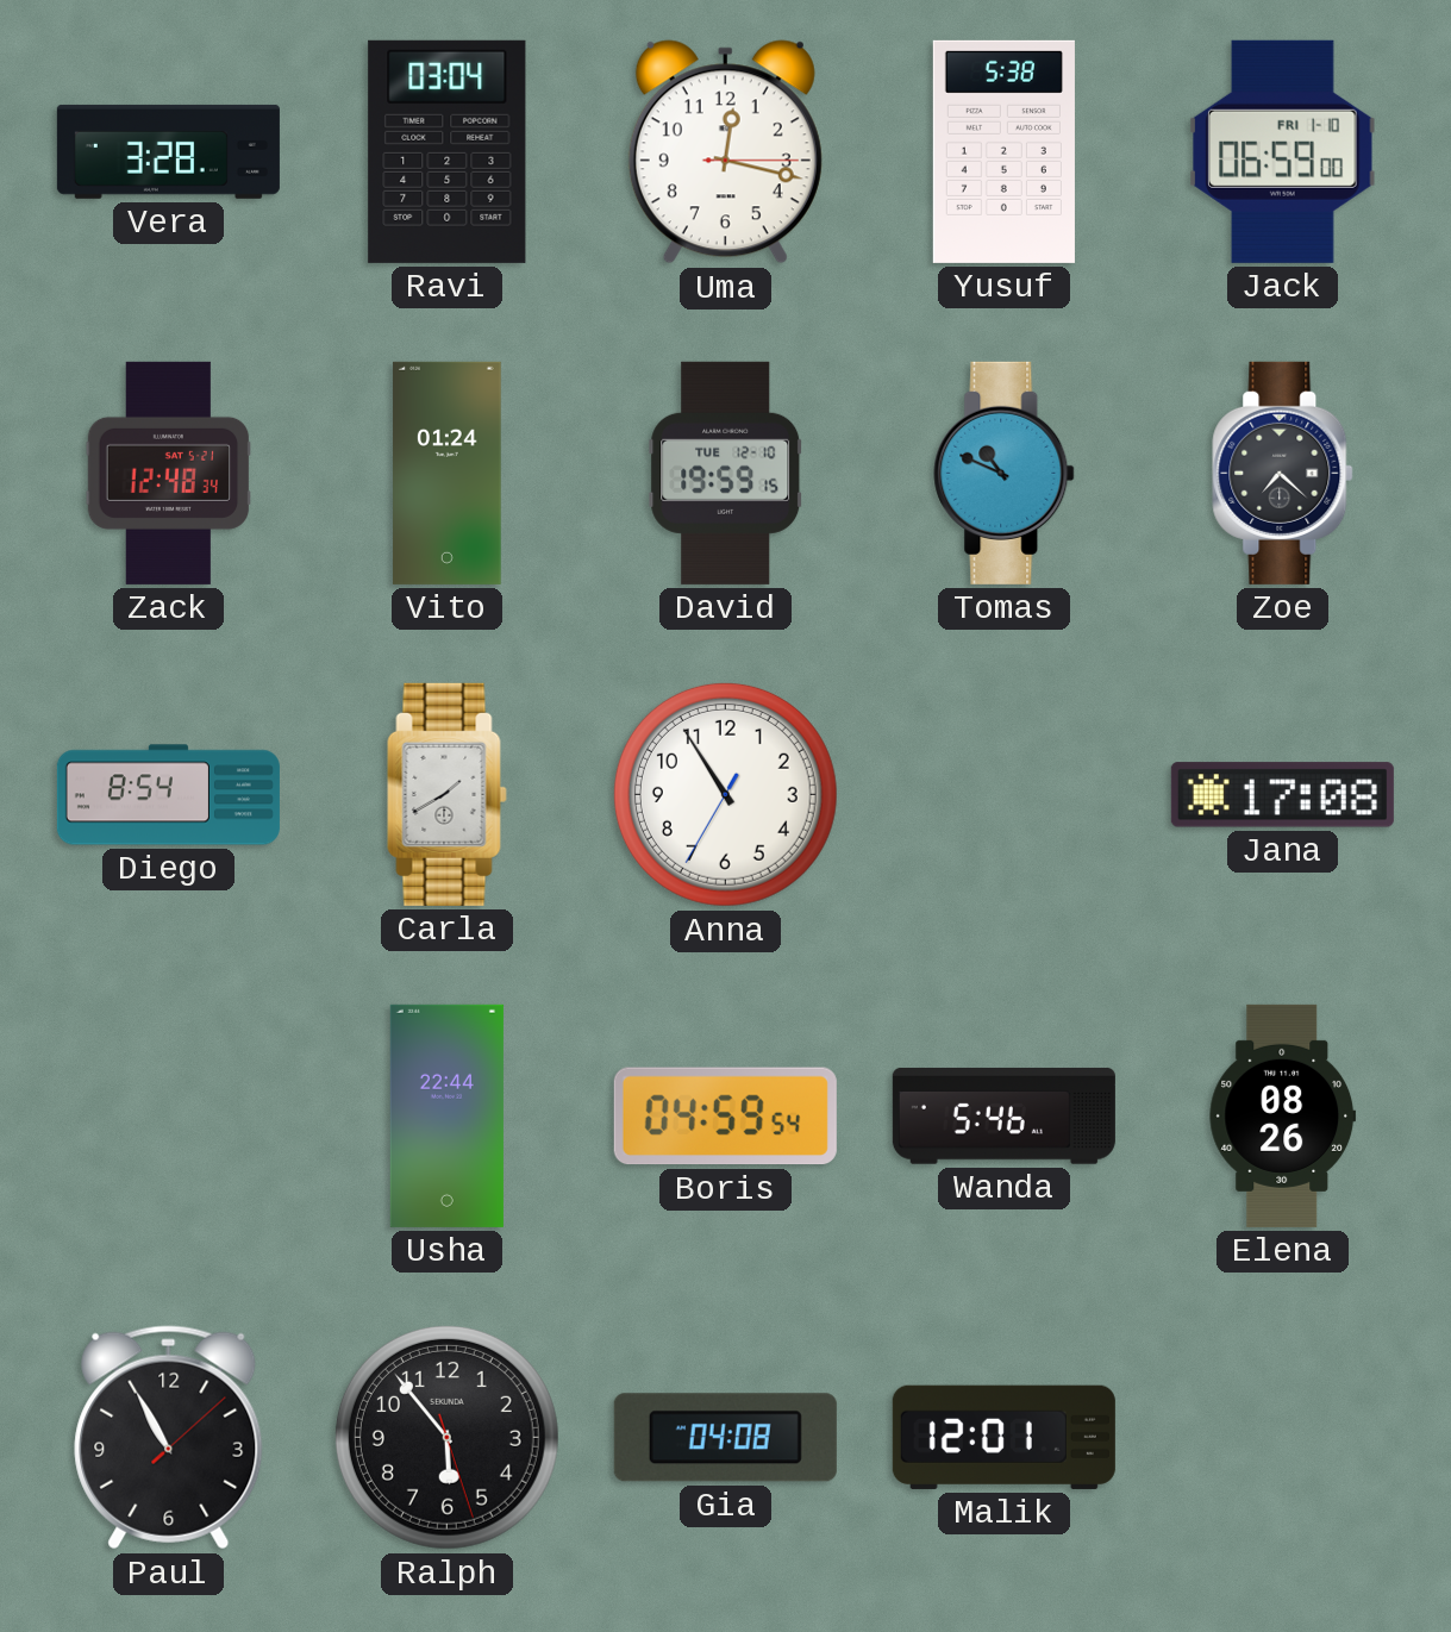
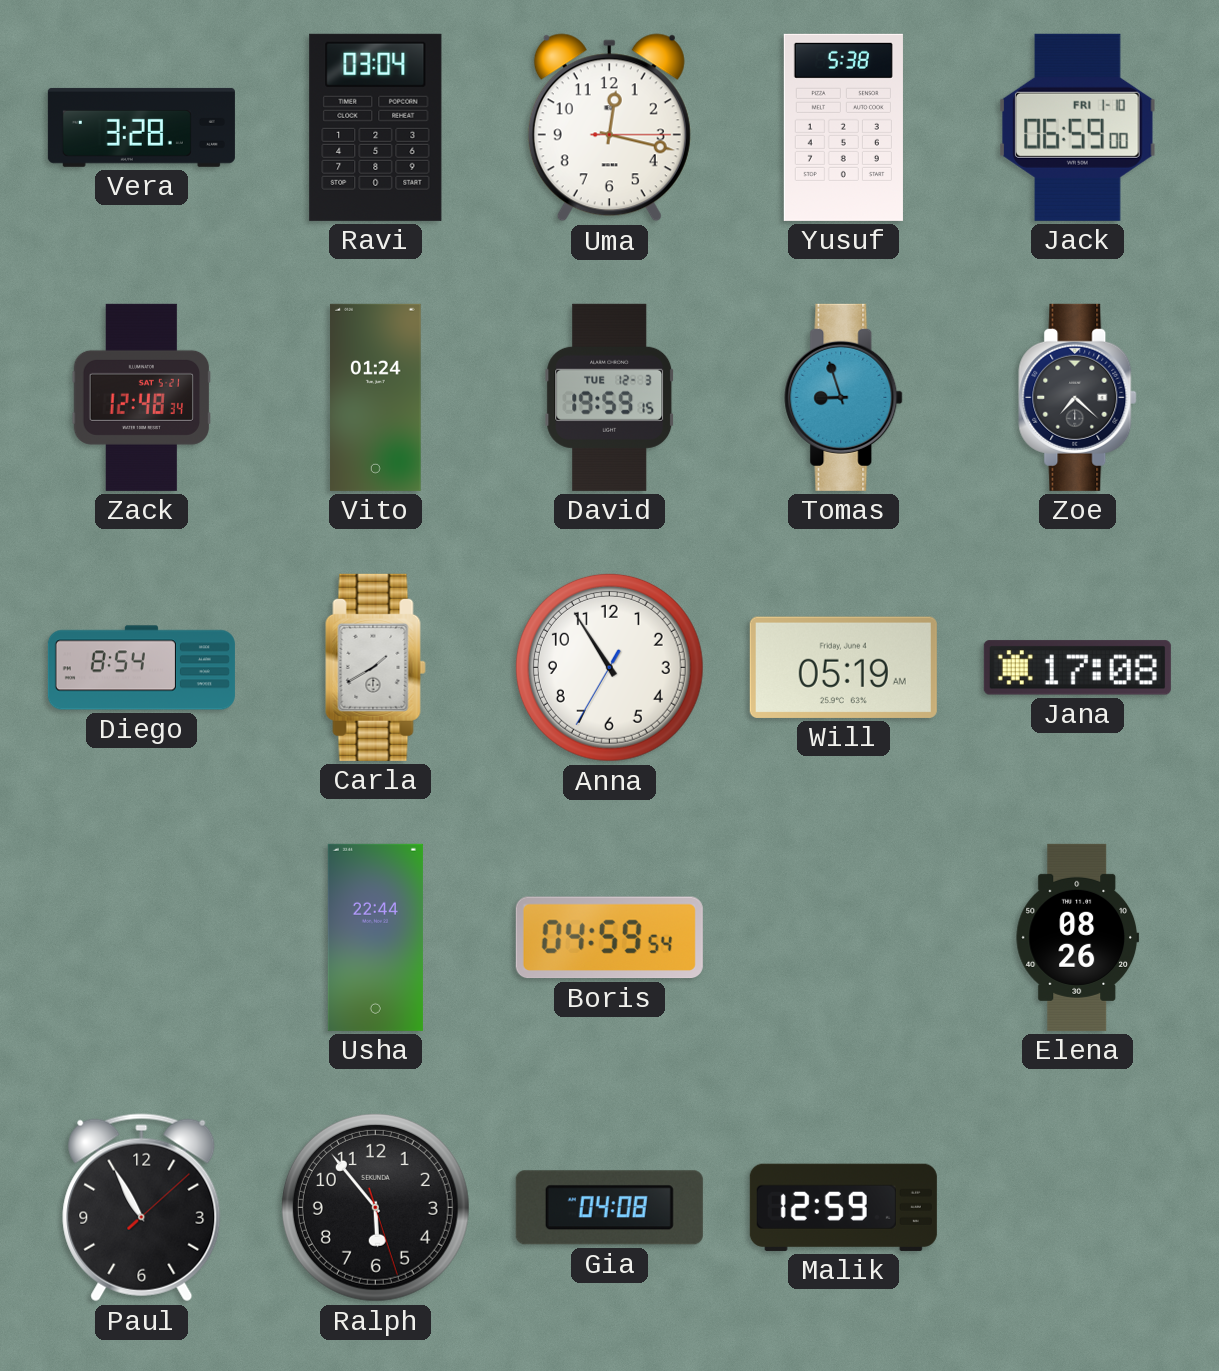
David date: TUE 12-10 -> TUE 12-3
Tomas: 10:49 -> 8:57
Will: none -> 05:19
Wanda: 5:46 -> none
Malik: 12:01 -> 12:59
